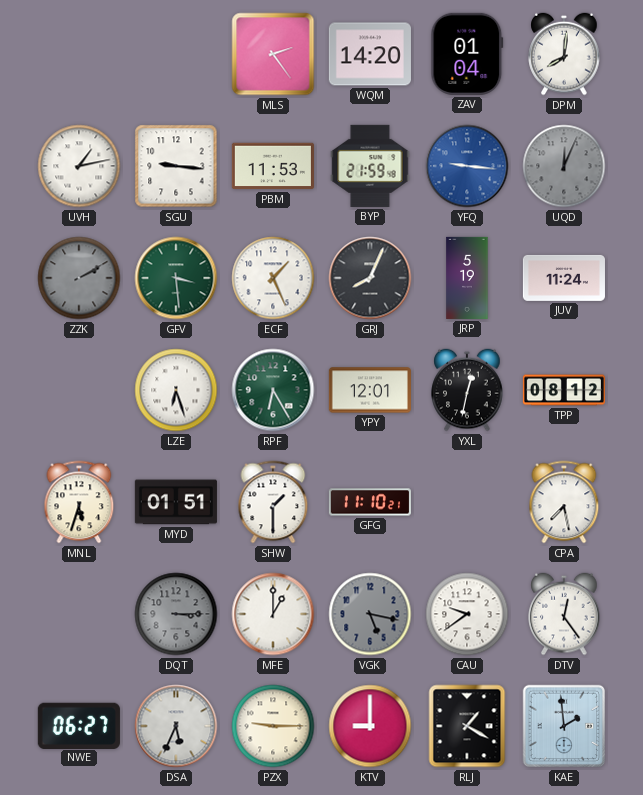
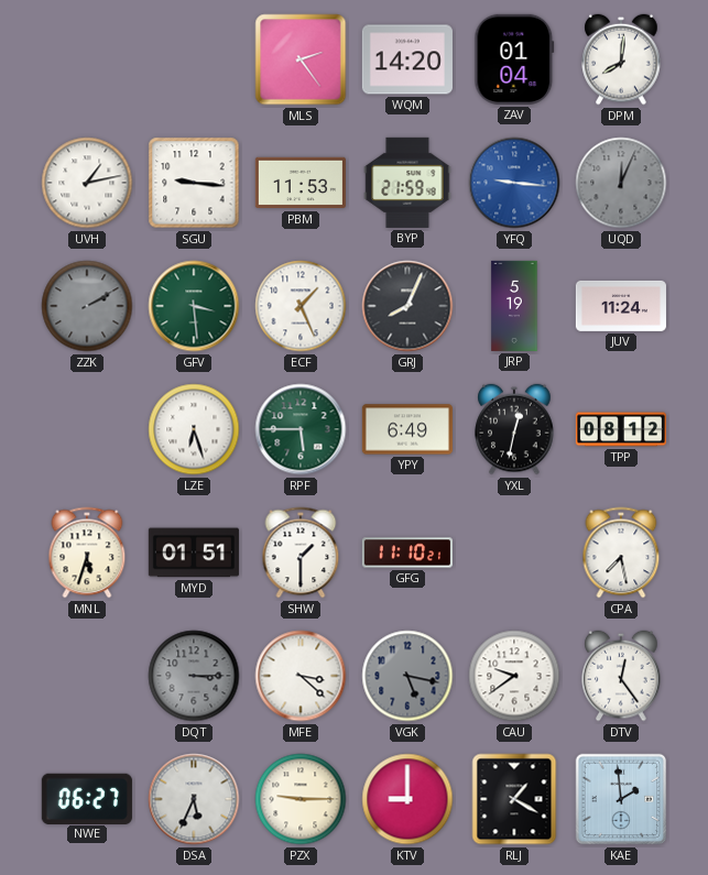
RPF: 6:25 -> 5:45
YPY: 12:01 -> 6:49
MFE: 1:00 -> 3:22
